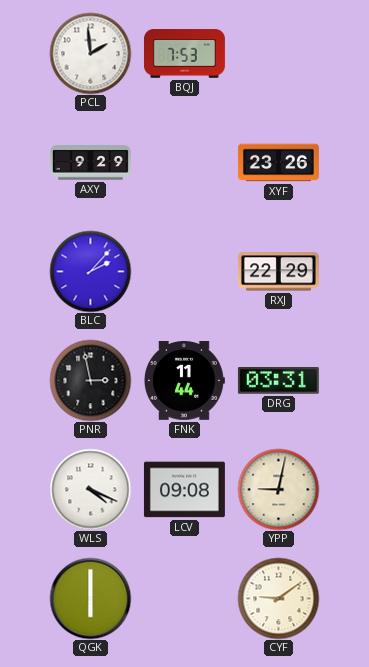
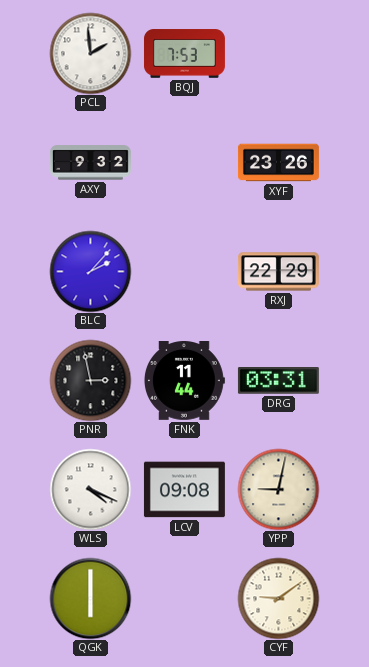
AXY: 9:29 -> 9:32
